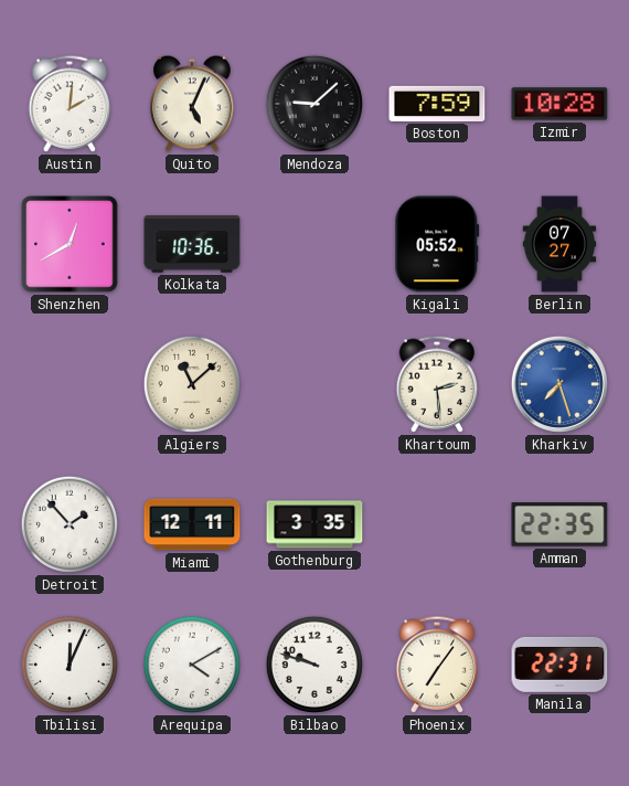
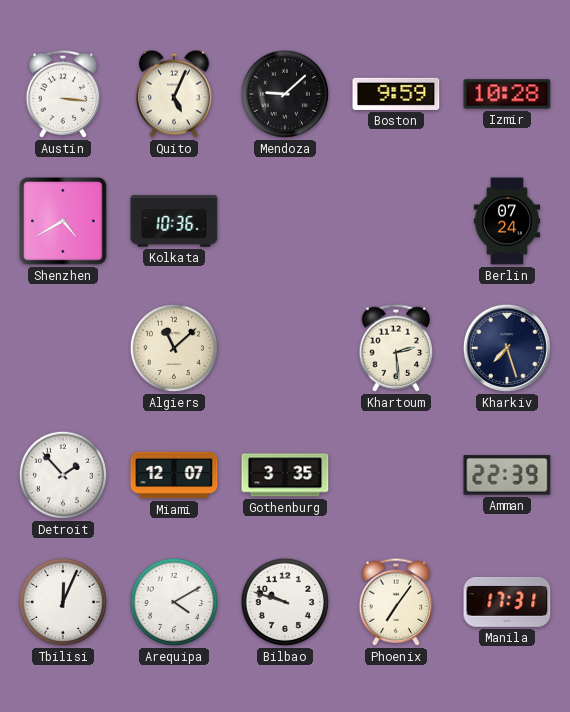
Austin: 2:01 -> 3:16
Boston: 7:59 -> 9:59
Shenzhen: 12:40 -> 4:40
Kigali: 05:52 -> none
Berlin: 07:27 -> 07:24
Kharkiv dial: blue -> navy
Miami: 12:11 -> 12:07
Amman: 22:35 -> 22:39
Manila: 22:31 -> 17:31
